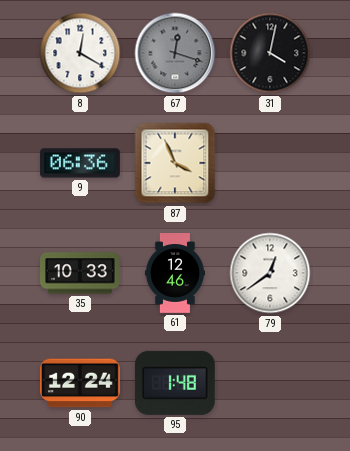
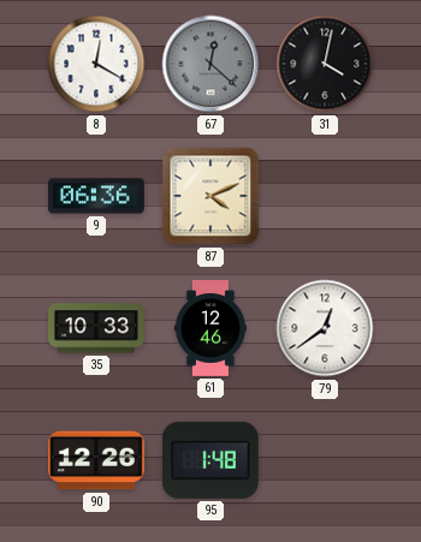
67: 12:18 -> 12:22
87: 3:56 -> 4:11
90: 12:24 -> 12:26
